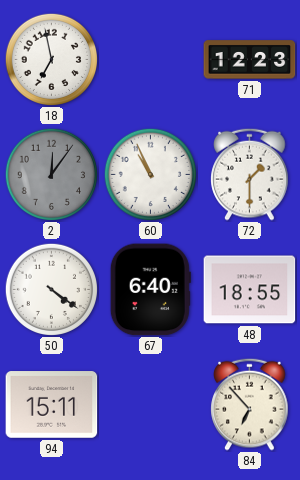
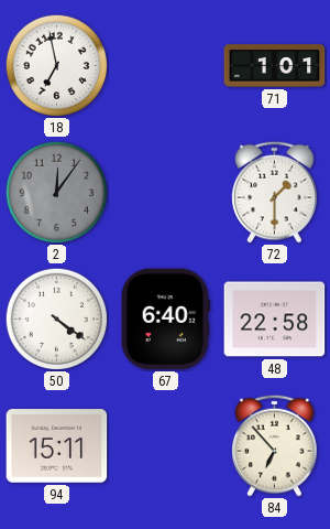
71: 12:23 -> 1:01
60: 10:56 -> none
48: 18:55 -> 22:58
